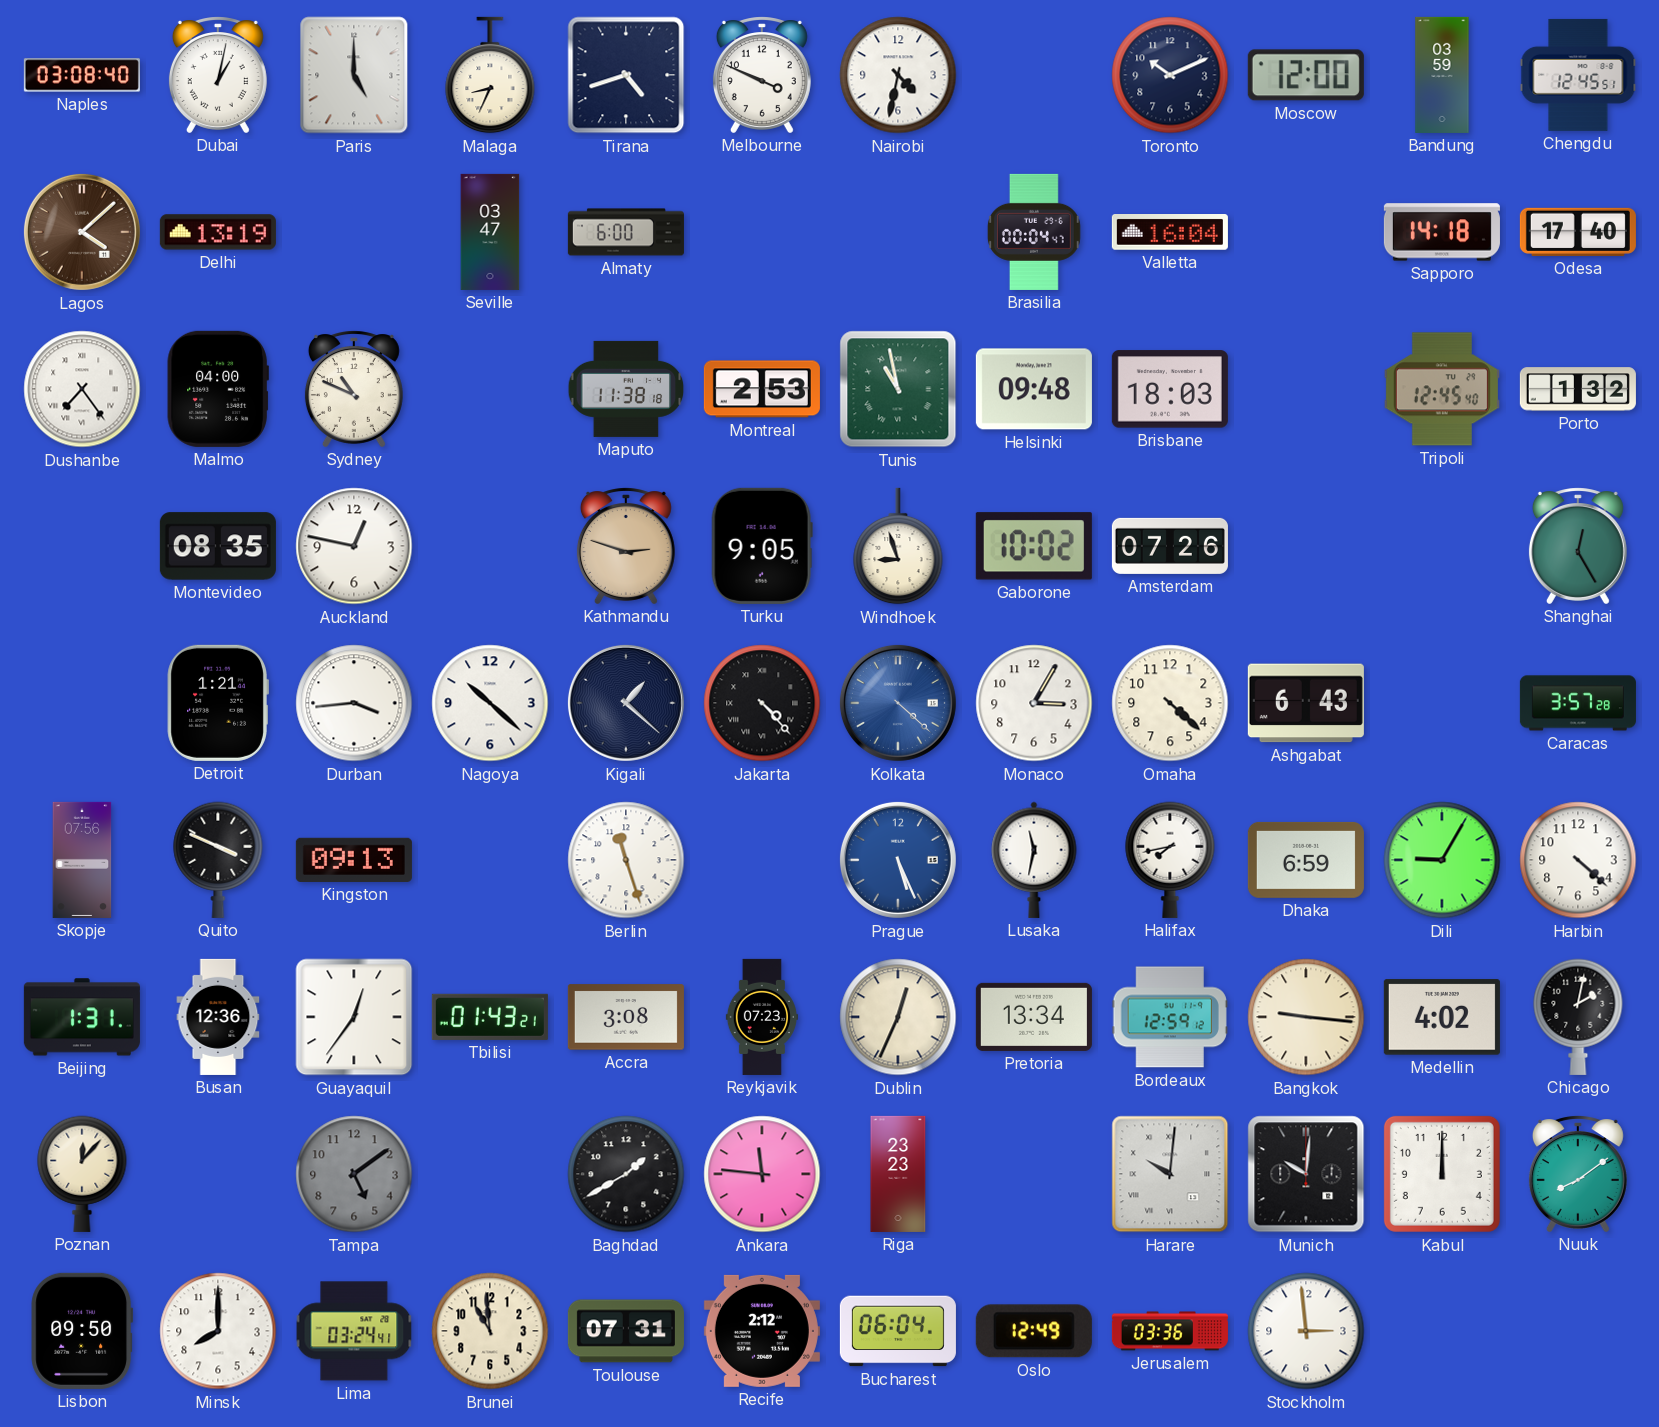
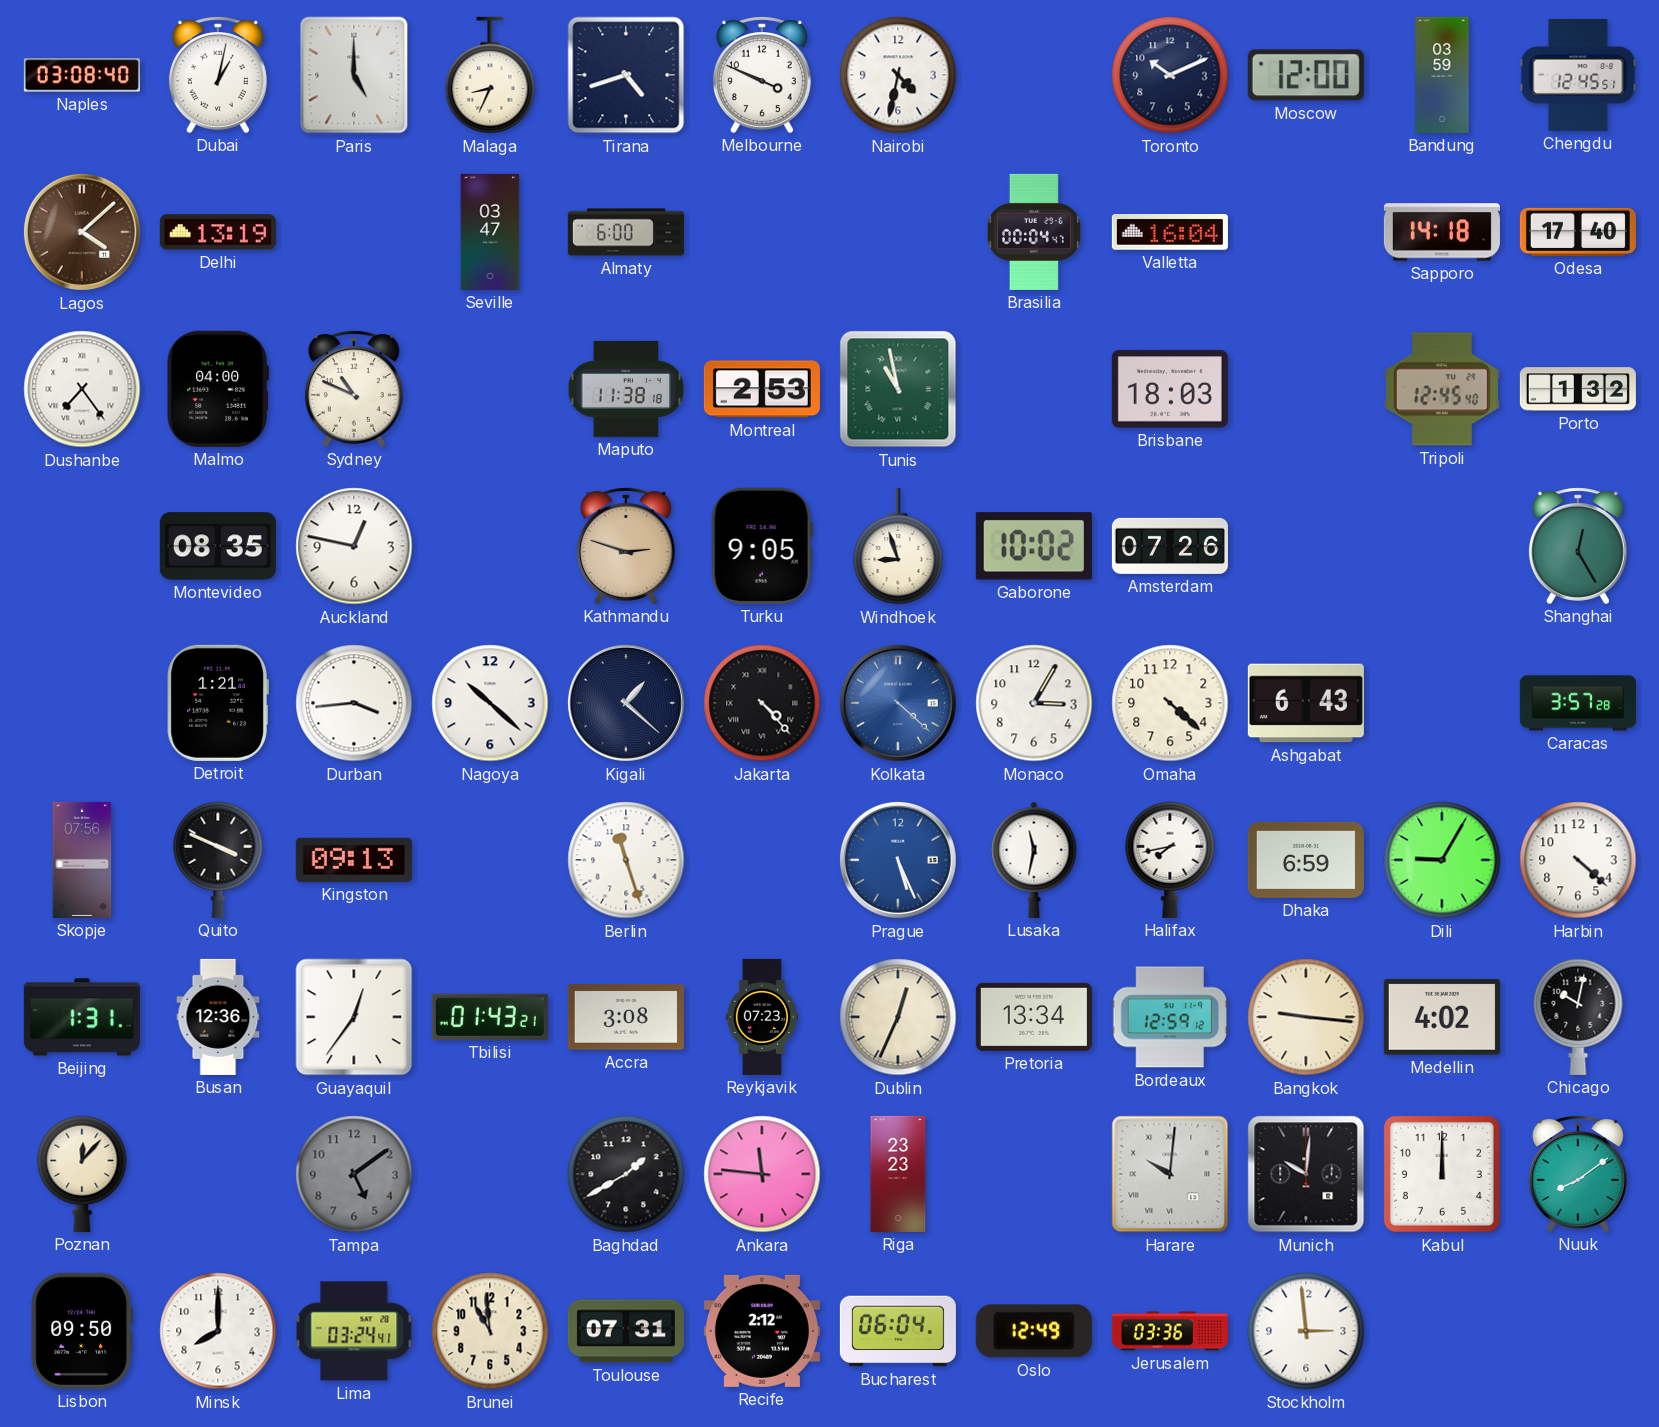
Helsinki: 09:48 -> none
Chicago: 2:02 -> 10:02
